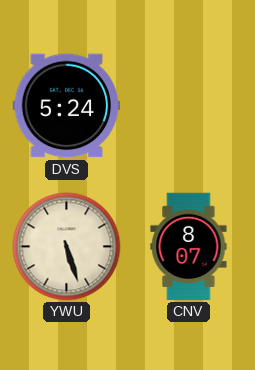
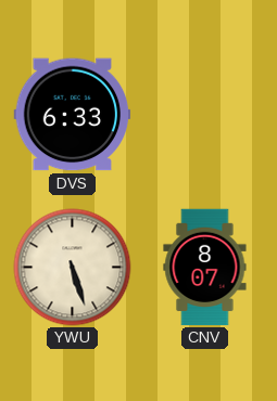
DVS: 5:24 -> 6:33
